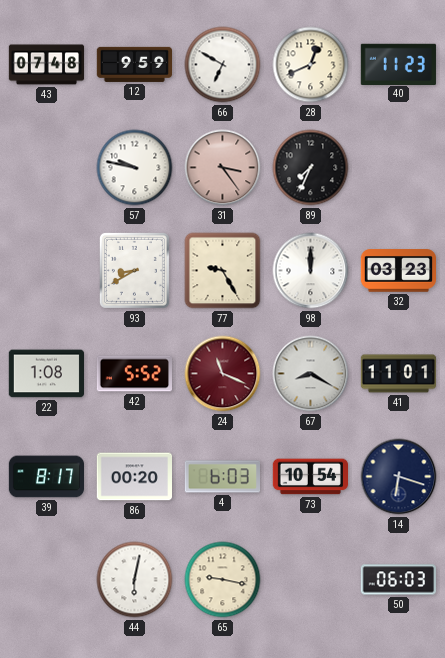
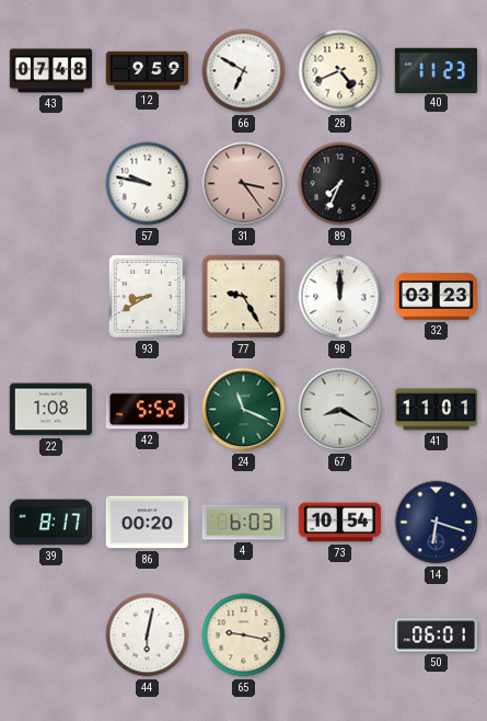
28: 12:41 -> 4:41
24 dial: burgundy -> green
50: 06:03 -> 06:01
